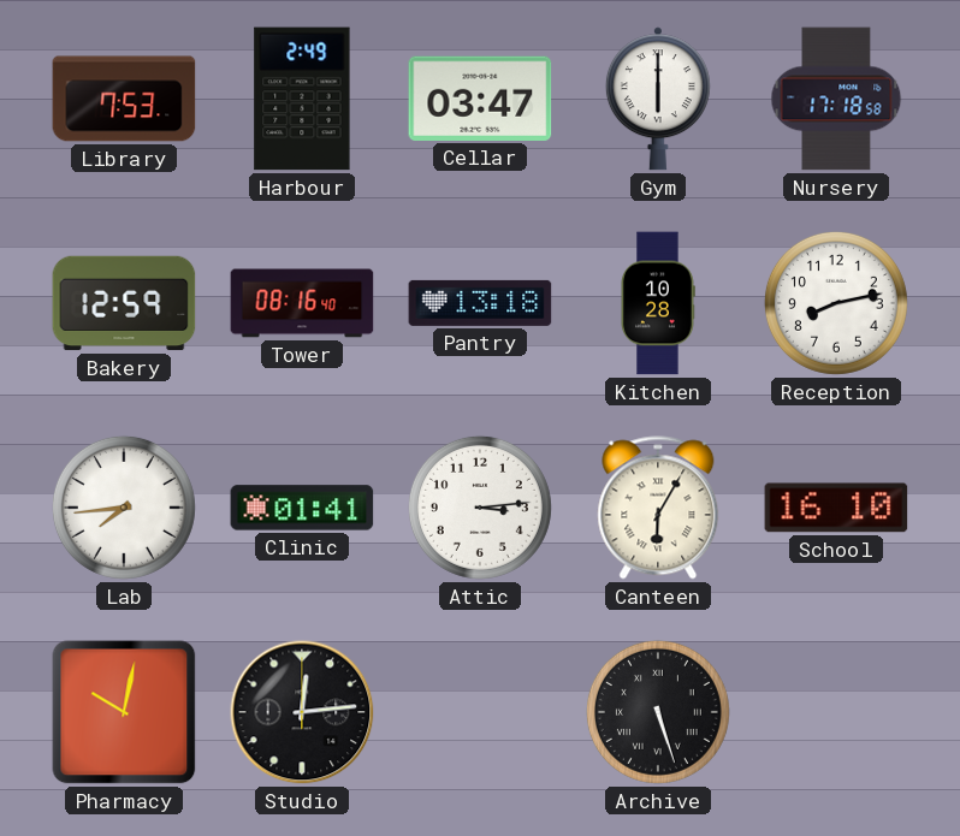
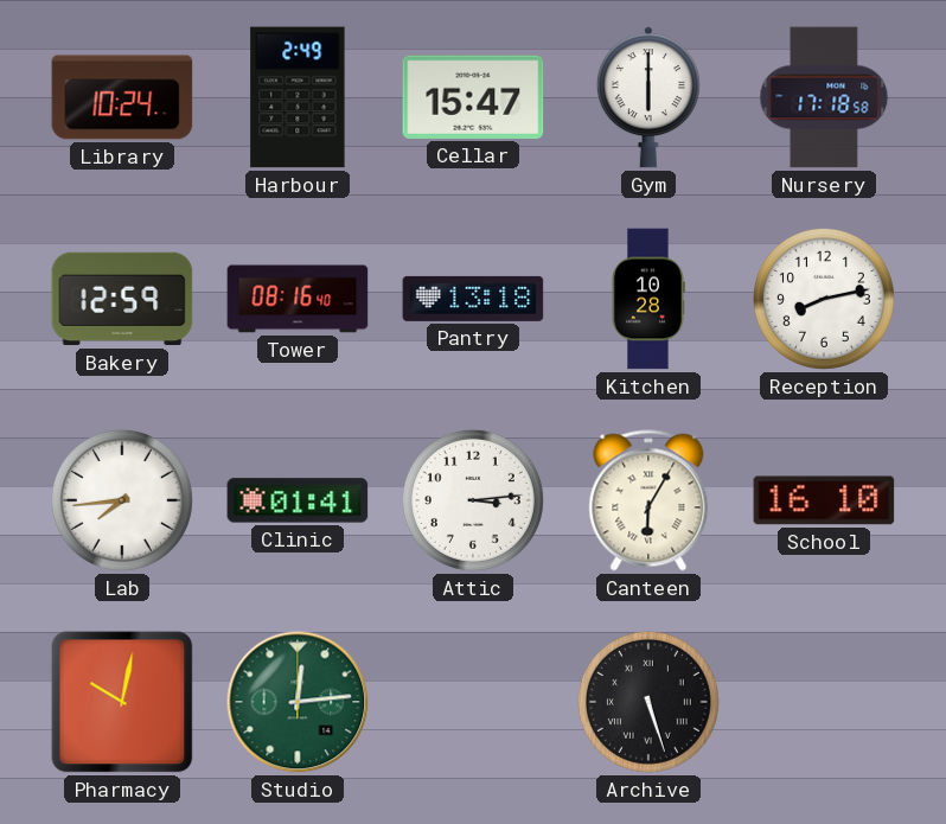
Library: 7:53 -> 10:24
Cellar: 03:47 -> 15:47
Studio dial: black -> green
